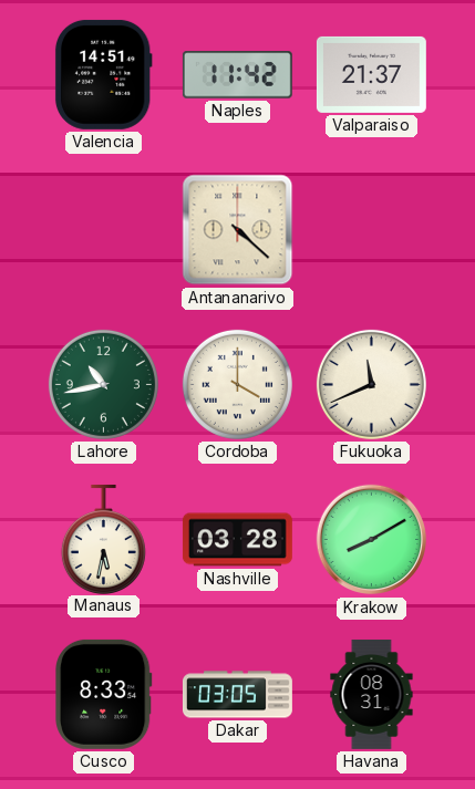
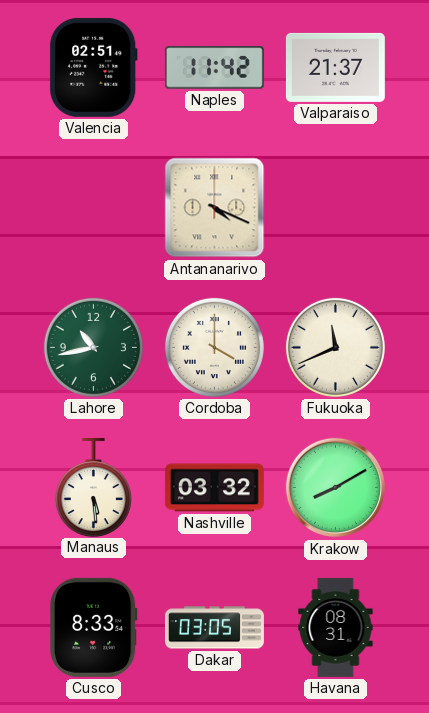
Valencia: 14:51 -> 02:51
Antananarivo: 4:22 -> 4:19
Manaus: 5:32 -> 5:29
Nashville: 03:28 -> 03:32
